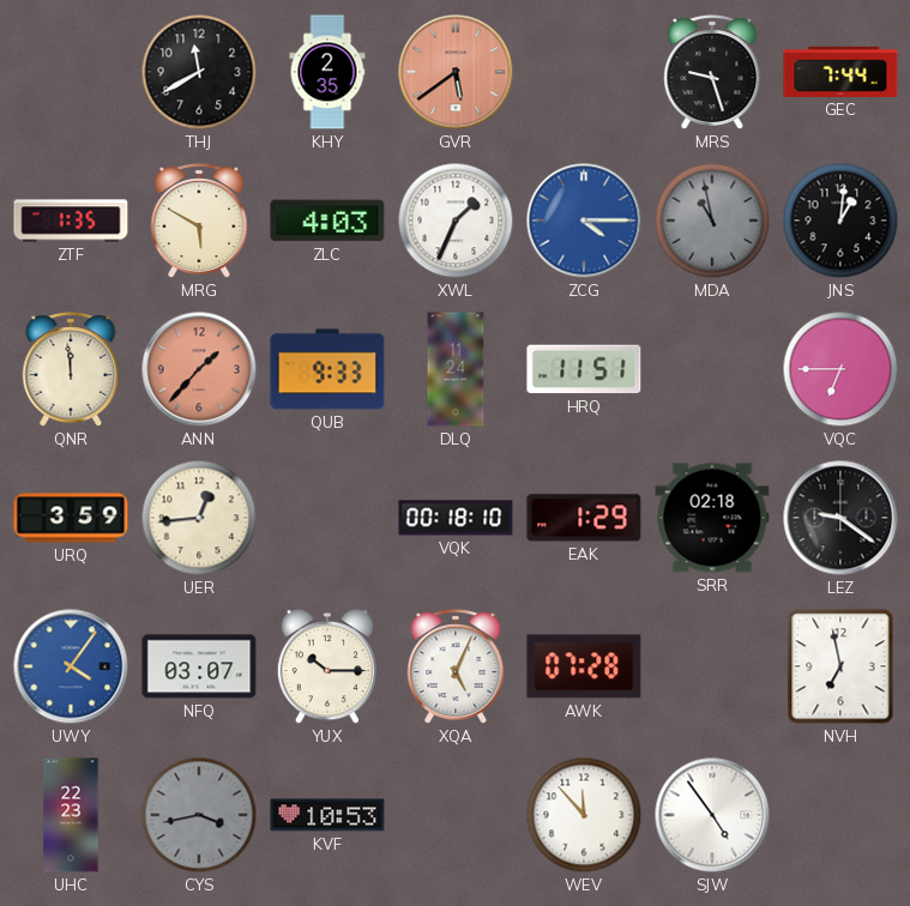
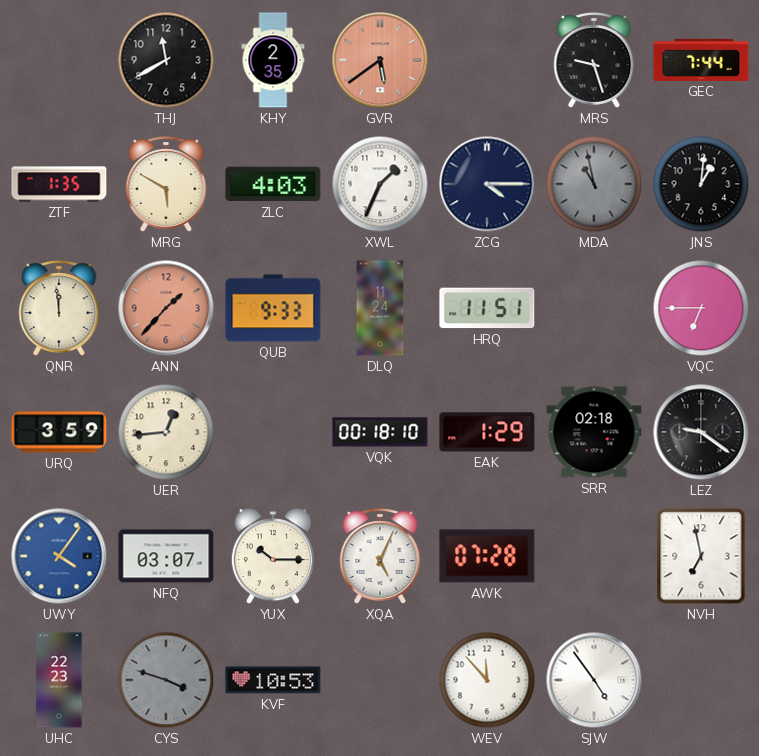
ZCG dial: blue -> navy
CYS: 3:43 -> 3:48
